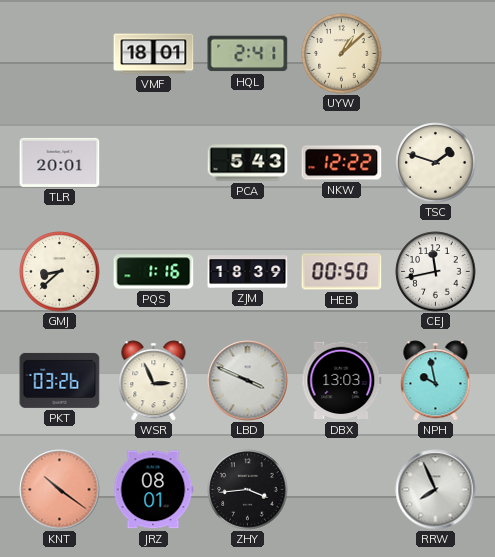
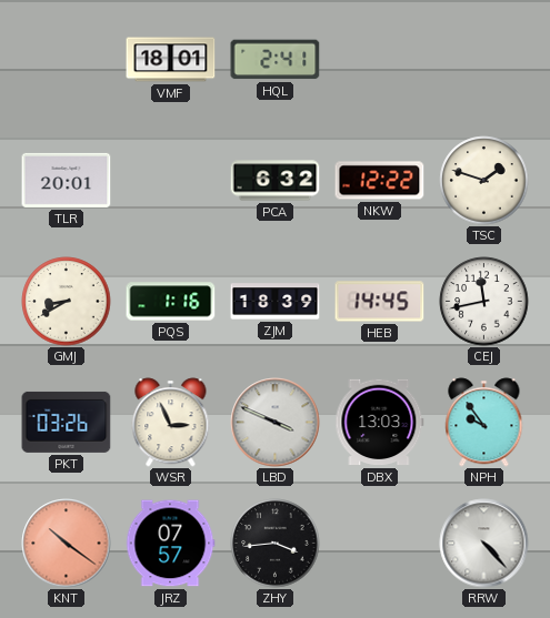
UYW: 1:08 -> none
PCA: 5:43 -> 6:32
GMJ: 8:38 -> 8:40
HEB: 00:50 -> 14:45
NPH: 9:58 -> 9:54
JRZ: 08:01 -> 07:57
RRW: 7:56 -> 4:23
